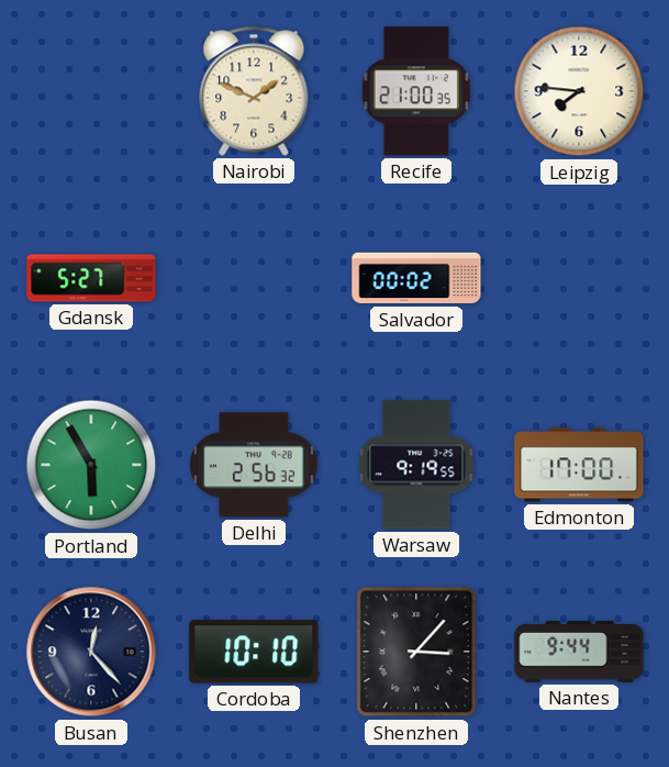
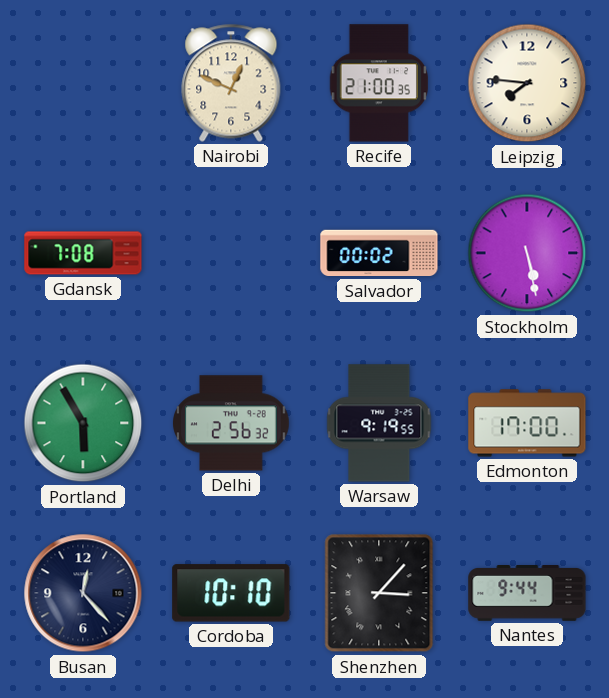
Nairobi: 1:49 -> 12:49
Gdansk: 5:27 -> 7:08
Stockholm: none -> 5:28
